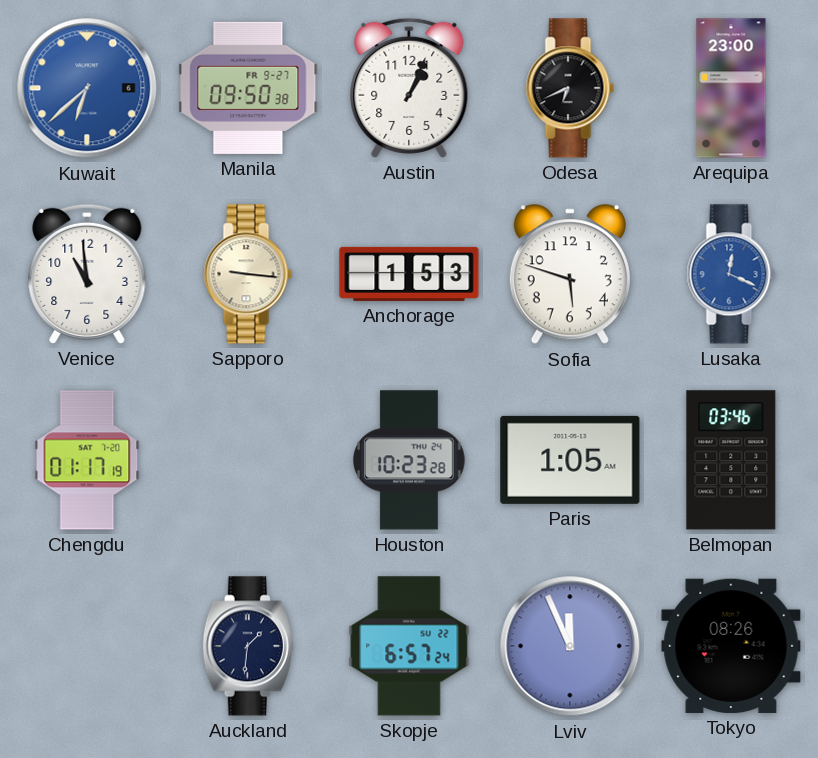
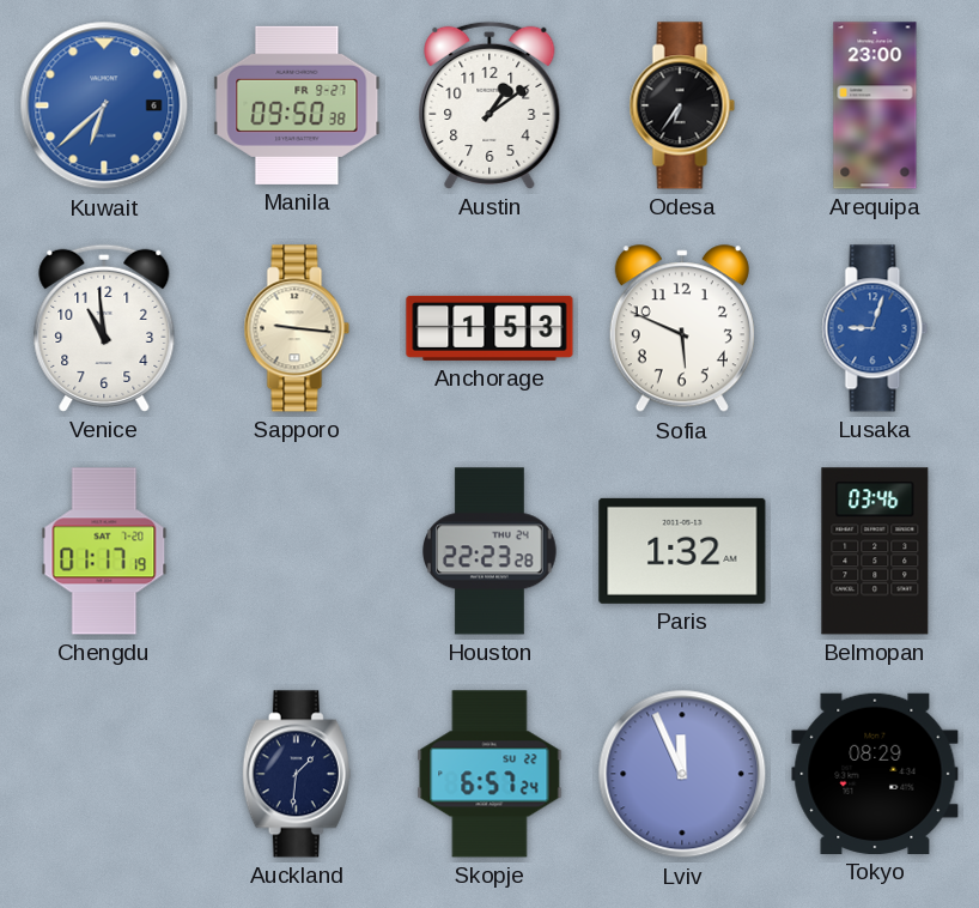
Austin: 1:04 -> 1:09
Odesa: 6:41 -> 6:36
Sofia: 5:48 -> 5:49
Lusaka: 12:19 -> 9:03
Houston: 10:23 -> 22:23
Paris: 1:05 -> 1:32
Tokyo: 08:26 -> 08:29
